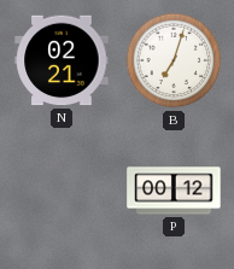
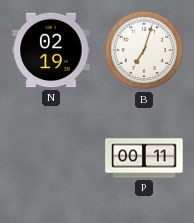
N: 02:21 -> 02:19
P: 00:12 -> 00:11
